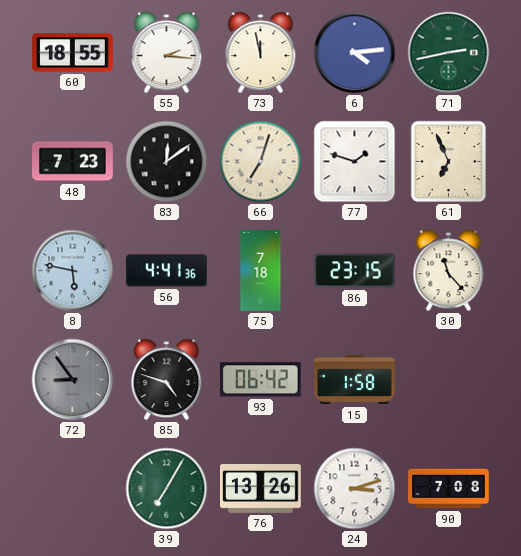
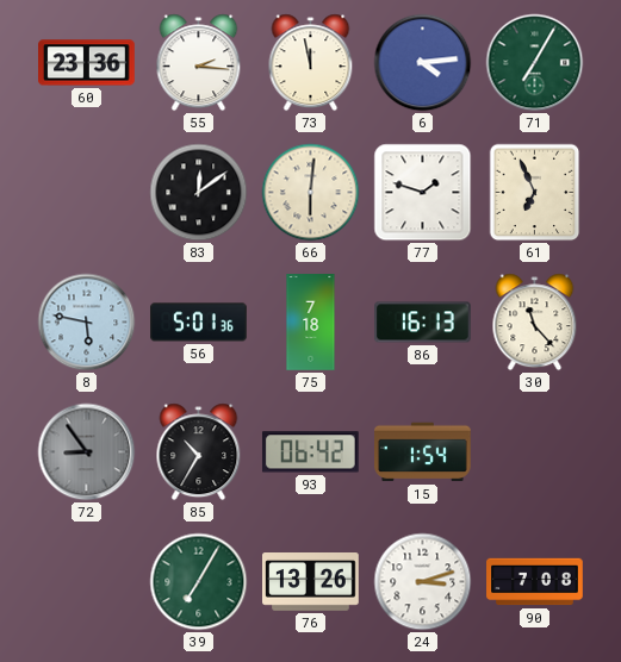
60: 18:55 -> 23:36
71: 2:43 -> 7:05
48: 7:23 -> none
66: 7:03 -> 6:01
56: 4:41 -> 5:01
86: 23:15 -> 16:13
85: 4:48 -> 10:35
15: 1:58 -> 1:54
